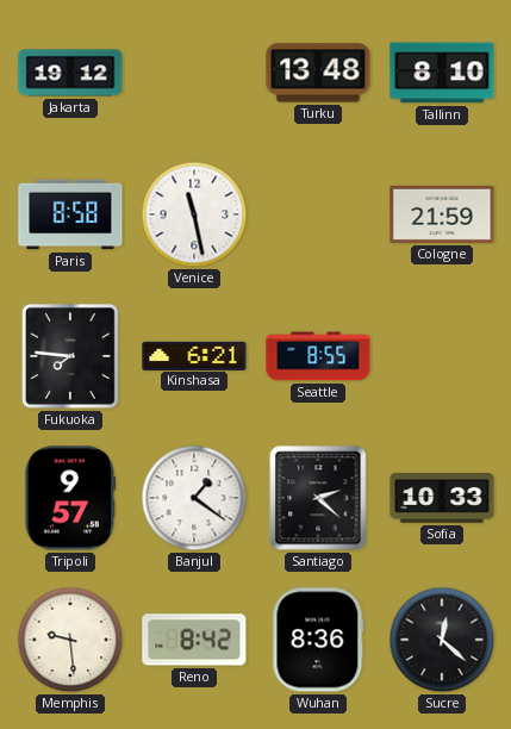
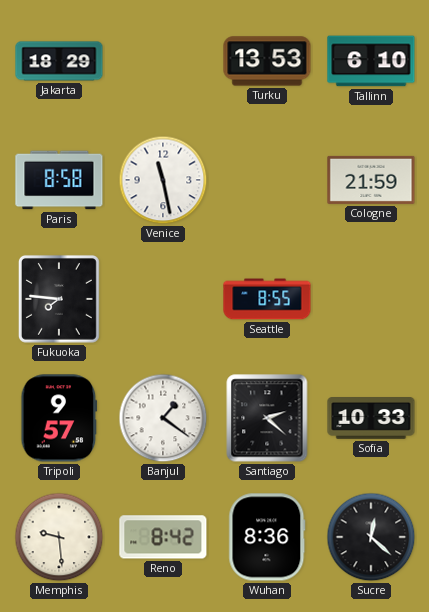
Jakarta: 19:12 -> 18:29
Turku: 13:48 -> 13:53
Tallinn: 8:10 -> 6:10
Kinshasa: 6:21 -> none
